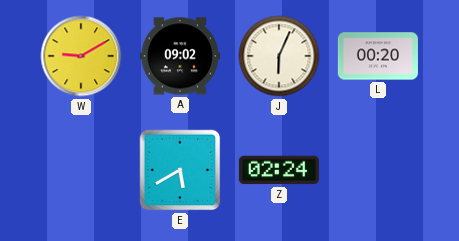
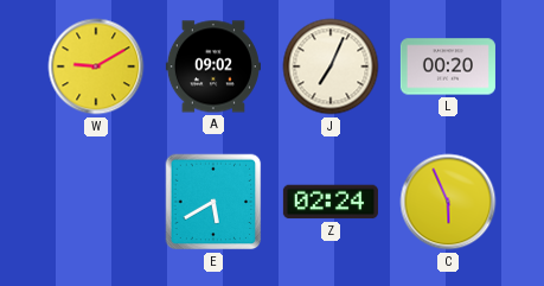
J: 6:04 -> 7:04
C: none -> 5:56
